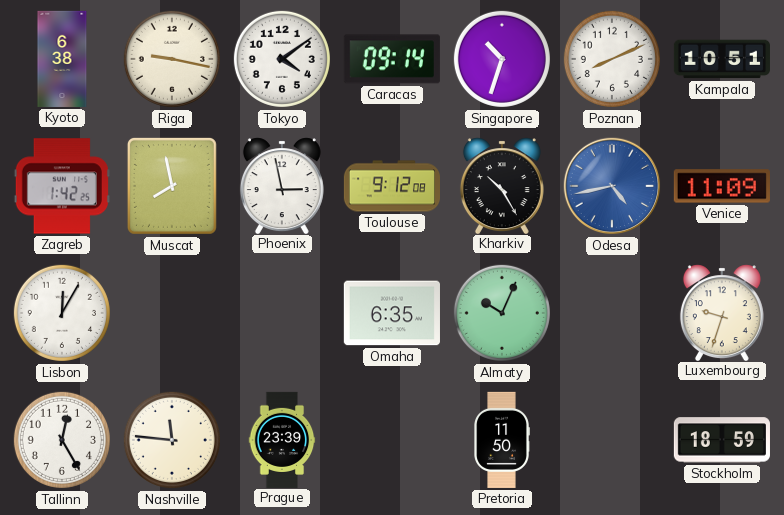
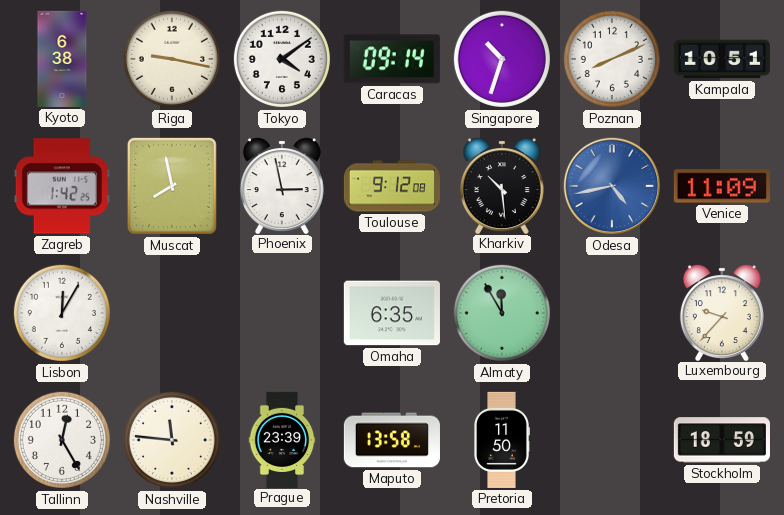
Kharkiv: 10:25 -> 10:29
Almaty: 10:04 -> 11:55
Luxembourg: 9:33 -> 9:37
Maputo: none -> 13:58
